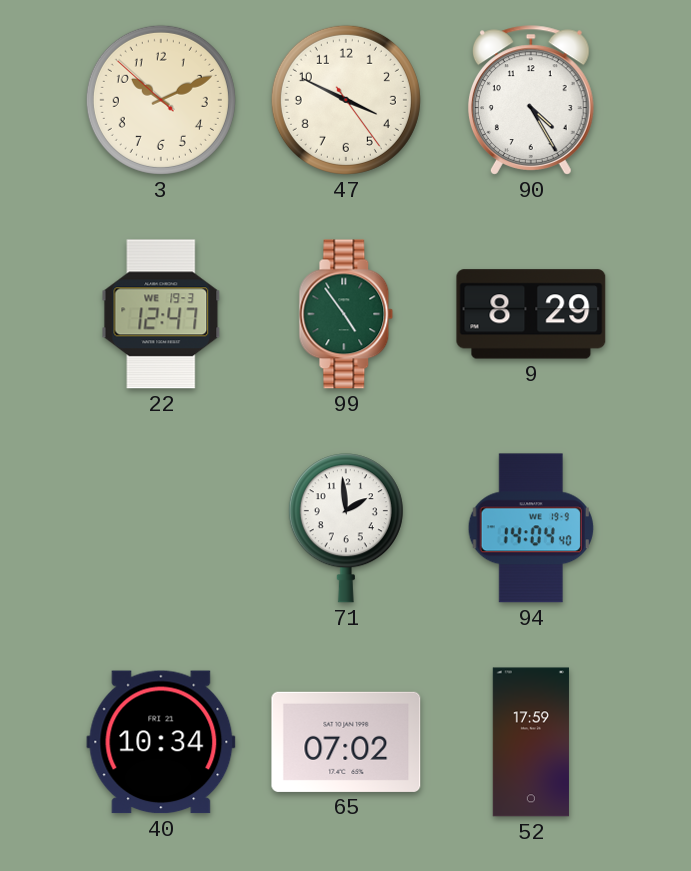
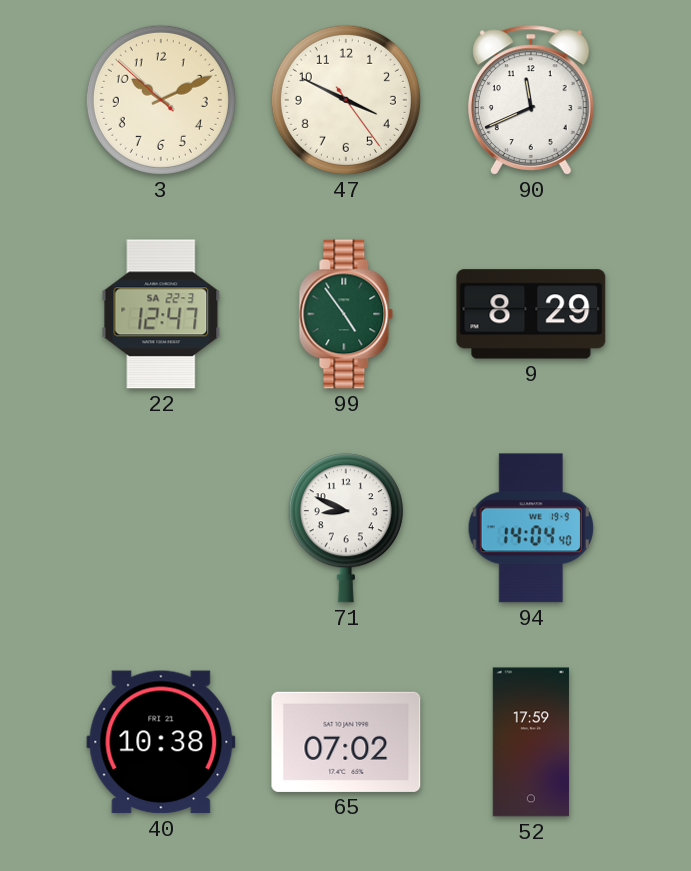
90: 4:25 -> 11:41
22 date: WE 19-3 -> SA 22-3
71: 1:59 -> 8:49
40: 10:34 -> 10:38
